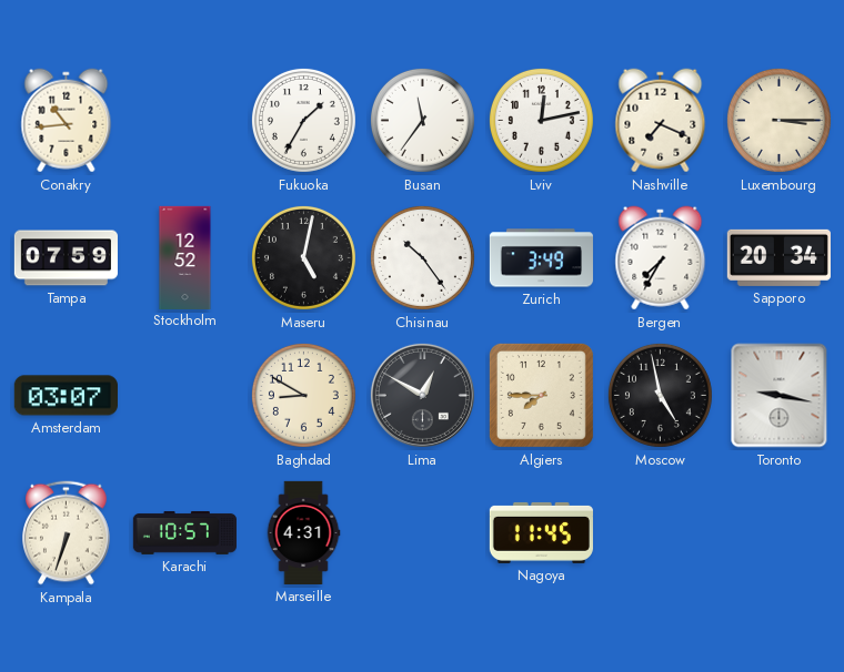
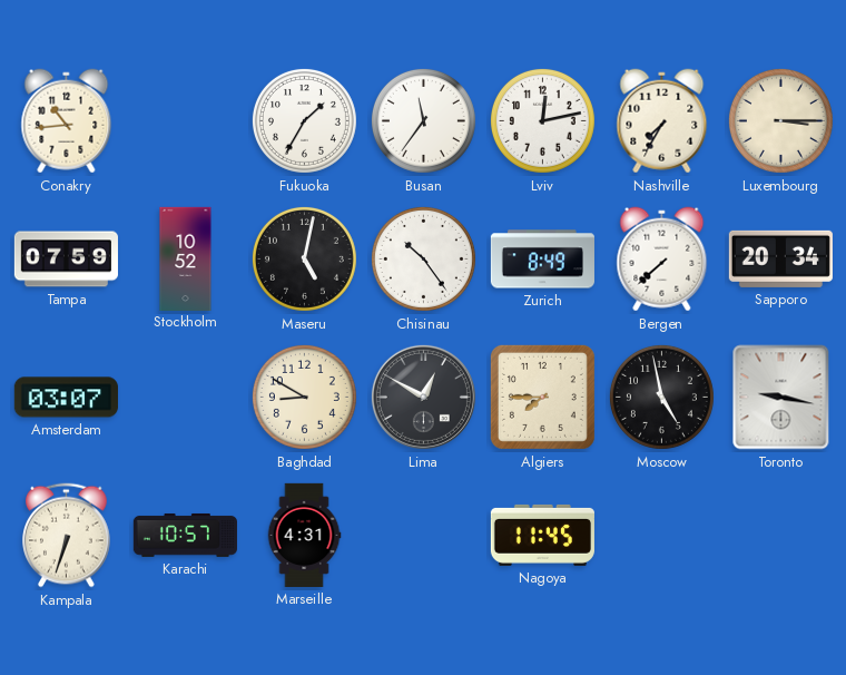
Nashville: 7:19 -> 7:35
Stockholm: 12:52 -> 10:52
Zurich: 3:49 -> 8:49
Bergen: 7:35 -> 7:38
